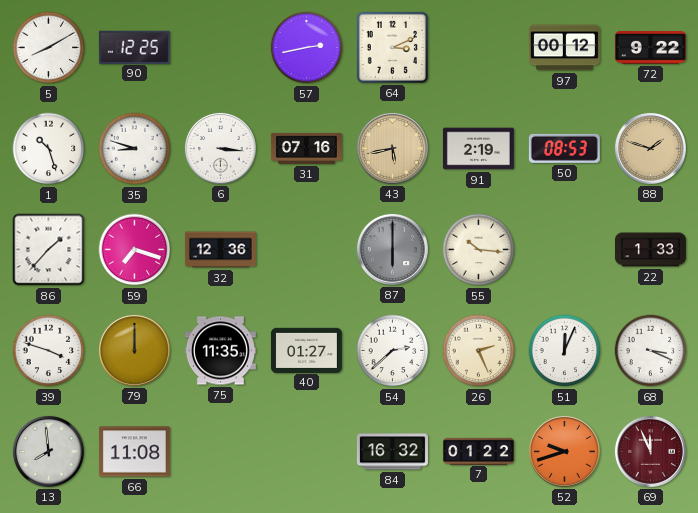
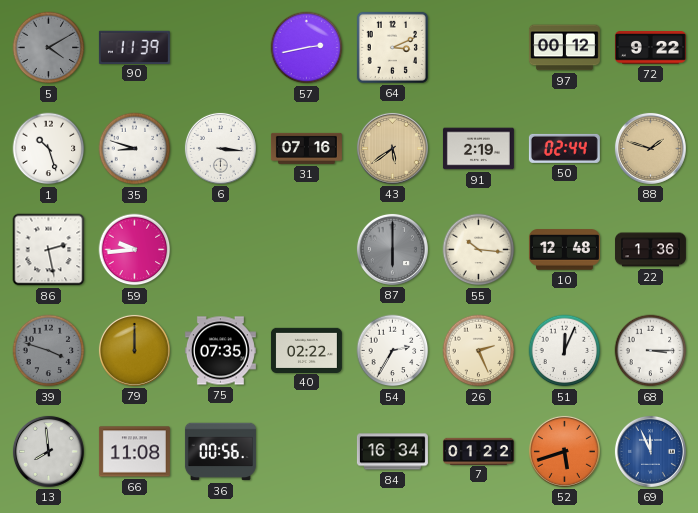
5: 8:10 -> 4:10
5 dial: white -> grey
90: 12:25 -> 11:39
43: 5:43 -> 5:39
50: 08:53 -> 02:44
86: 1:37 -> 2:28
59: 7:18 -> 9:44
32: 12:36 -> none
10: none -> 12:48
22: 1:33 -> 1:36
39 dial: white -> grey
75: 11:35 -> 07:35
40: 01:27 -> 02:22
54: 2:38 -> 2:35
68: 3:19 -> 3:15
36: none -> 00:56
84: 16:32 -> 16:34
52: 9:42 -> 5:42
69 dial: burgundy -> blue
